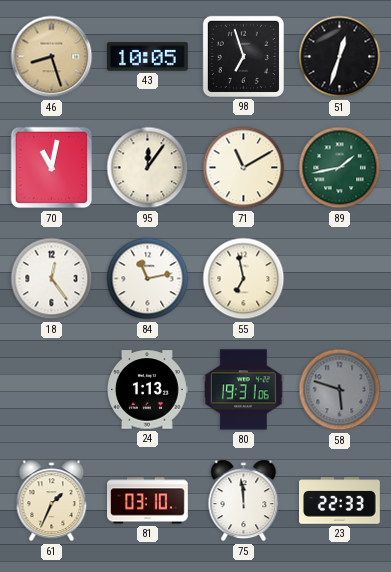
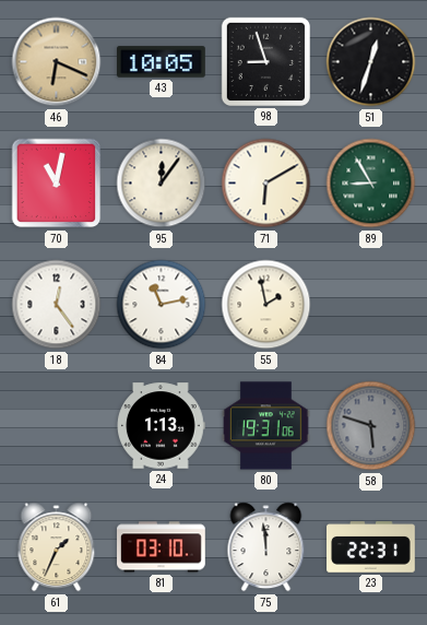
46: 8:27 -> 6:19
98: 6:57 -> 8:57
71: 11:10 -> 6:10
89: 1:43 -> 8:55
55: 6:58 -> 1:58
23: 22:33 -> 22:31
